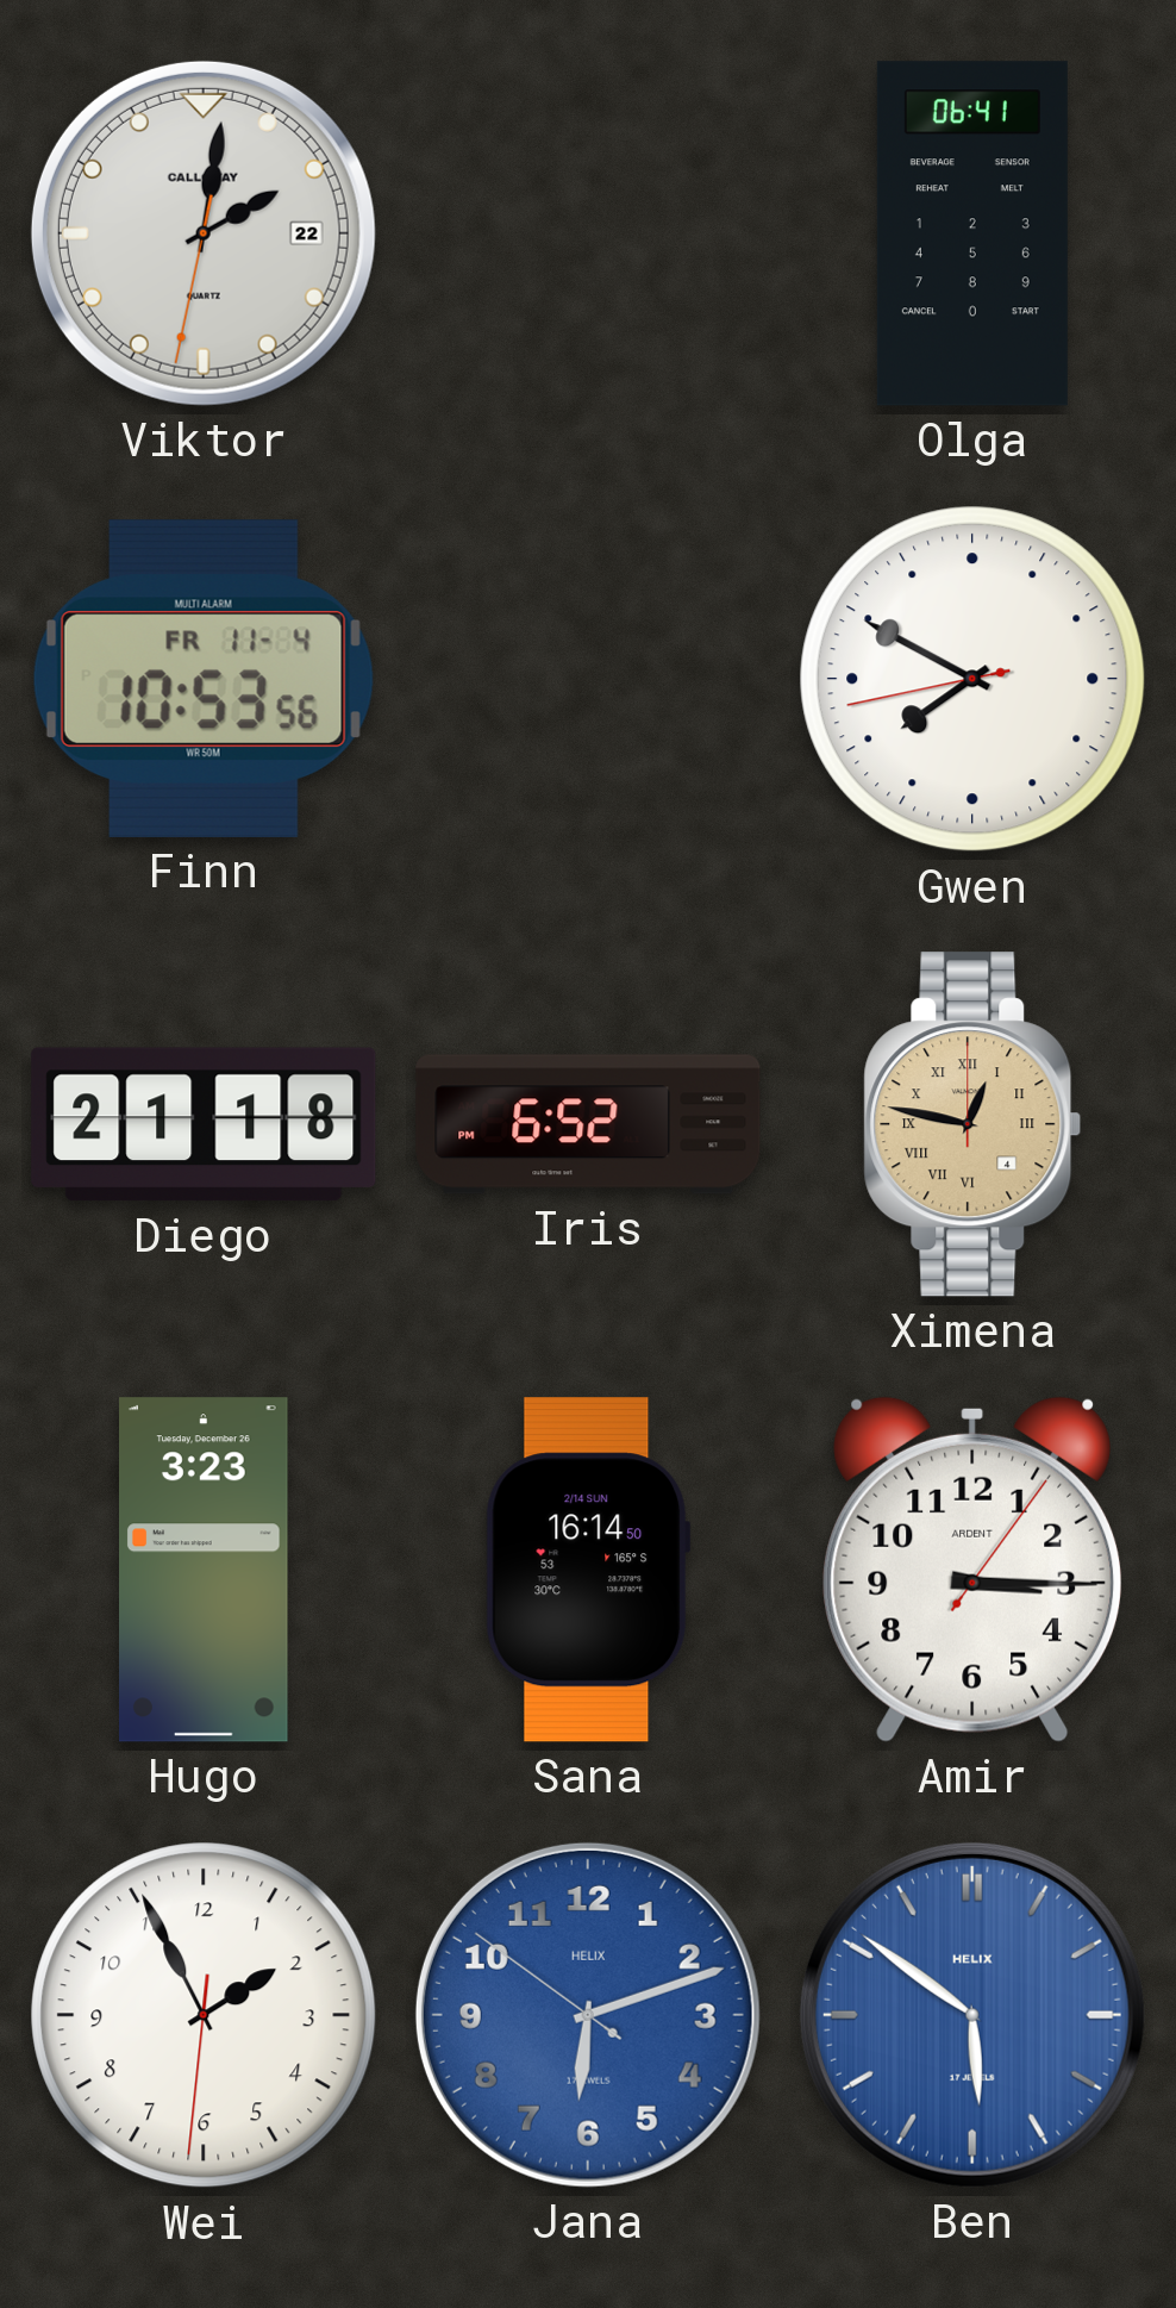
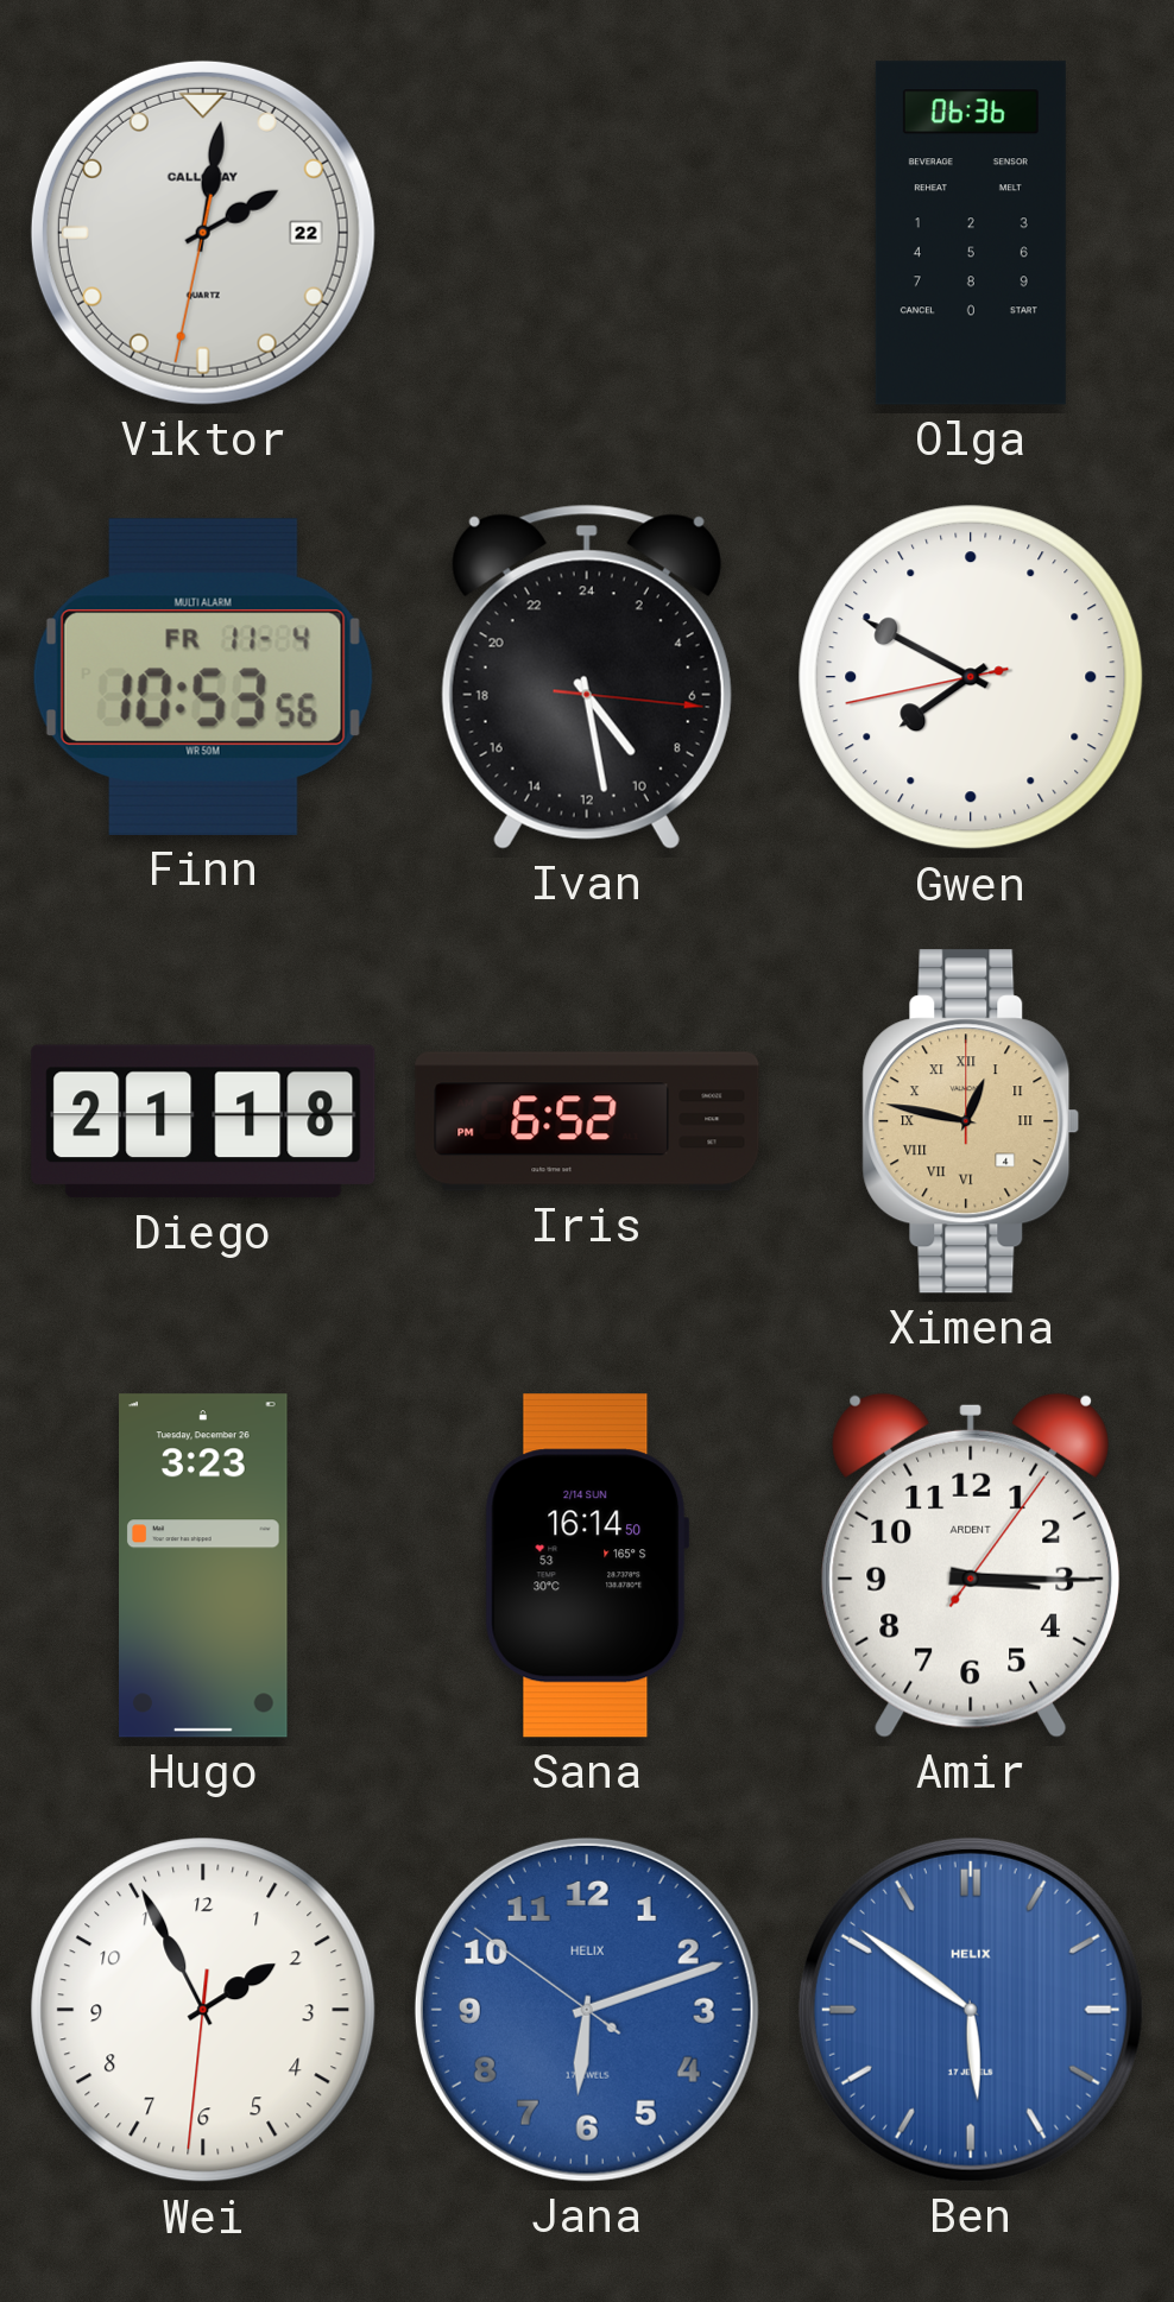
Olga: 06:41 -> 06:36
Ivan: none -> 9:28
